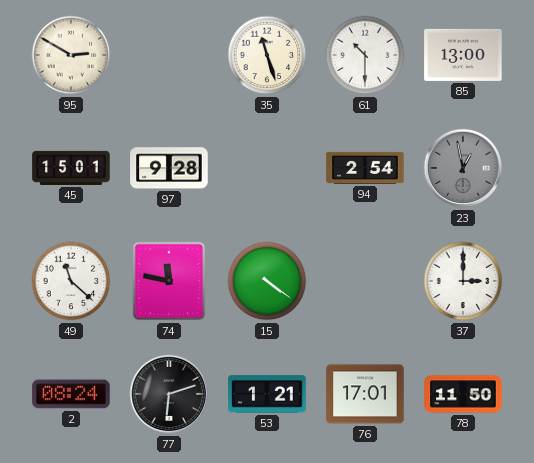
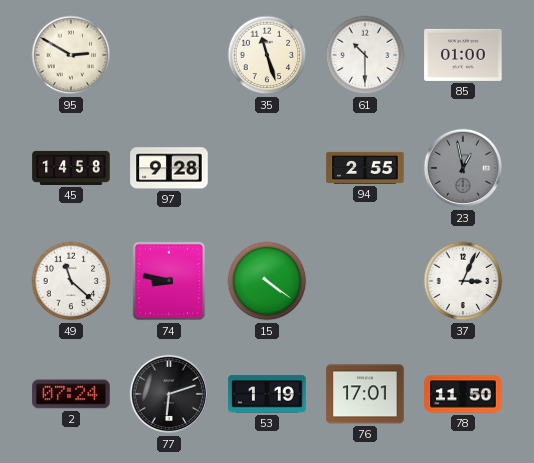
85: 13:00 -> 01:00
45: 15:01 -> 14:58
94: 2:54 -> 2:55
74: 11:47 -> 8:47
37: 3:00 -> 3:04
2: 08:24 -> 07:24
53: 1:21 -> 1:19
